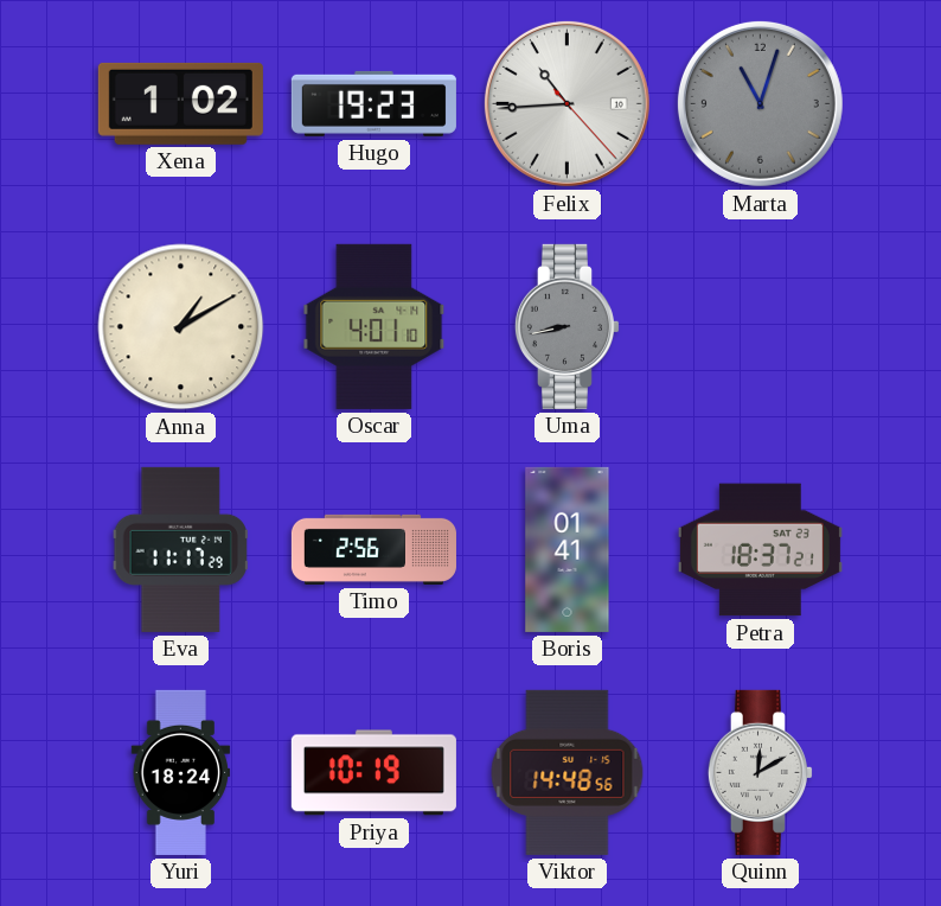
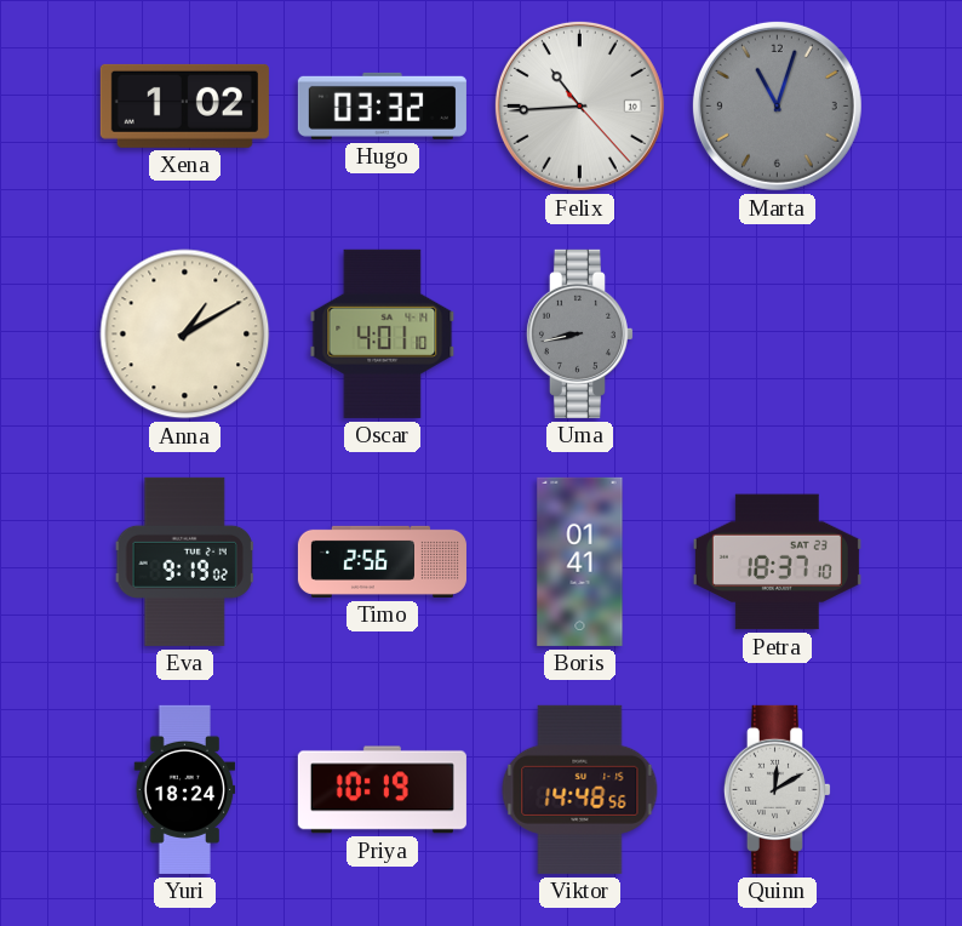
Hugo: 19:23 -> 03:32
Eva: 11:17 -> 9:19
Petra: 18:37:21 -> 18:37:10
